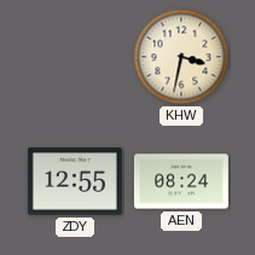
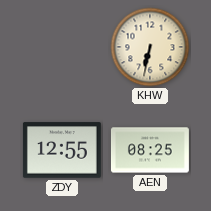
KHW: 3:32 -> 6:32
AEN: 08:24 -> 08:25
